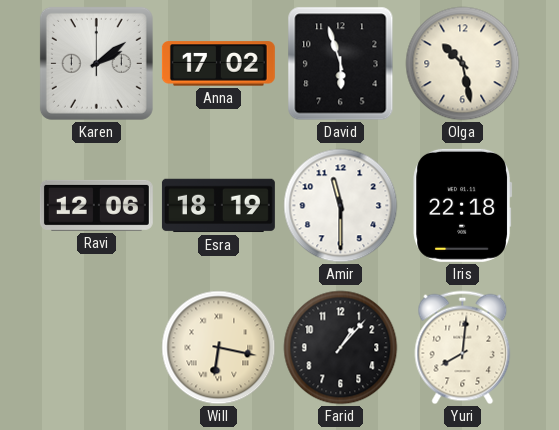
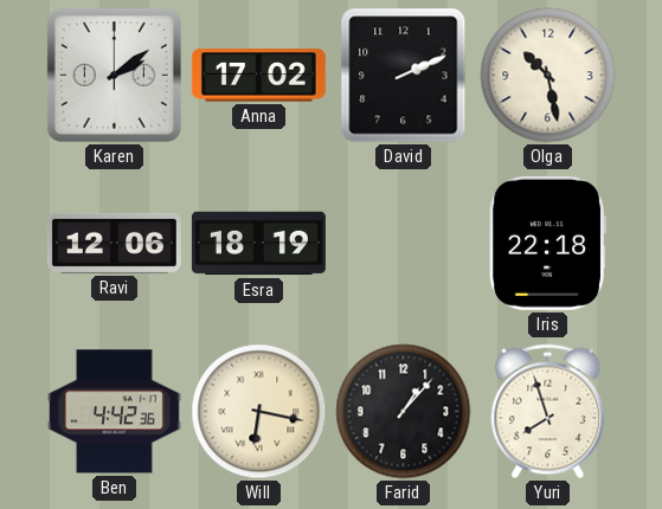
David: 5:57 -> 2:11
Amir: 11:30 -> none
Ben: none -> 4:42
Yuri: 8:01 -> 7:57
